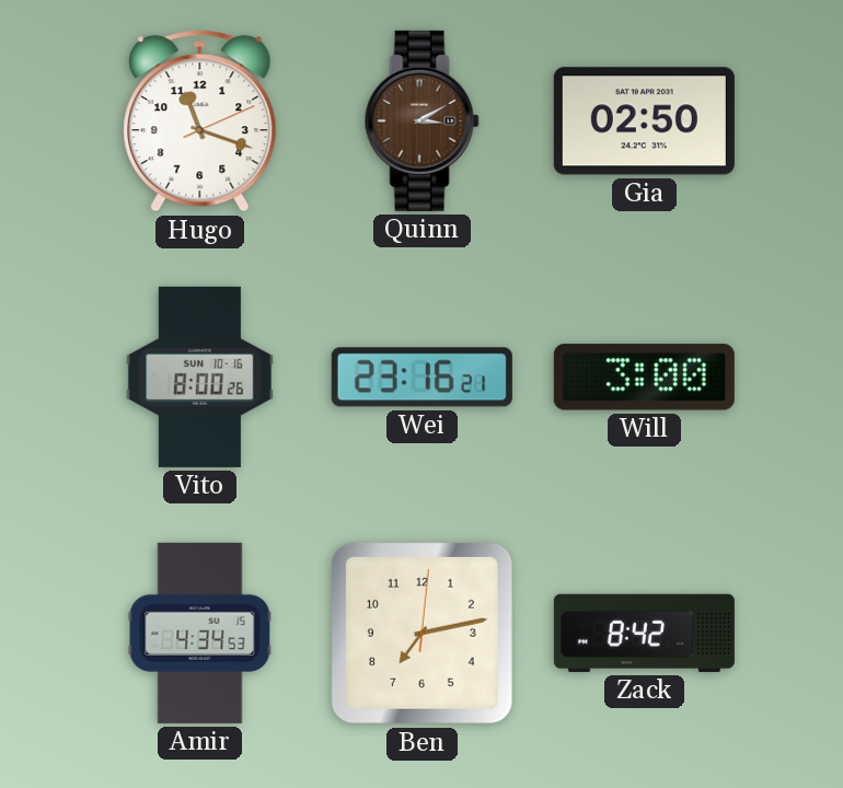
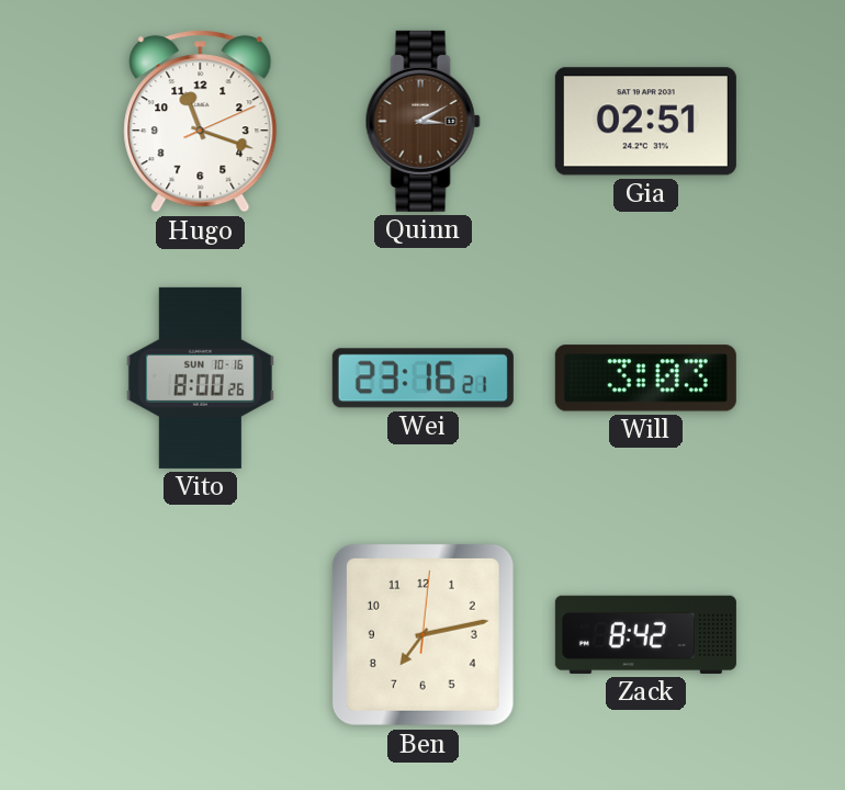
Gia: 02:50 -> 02:51
Will: 3:00 -> 3:03
Amir: 4:34 -> none
